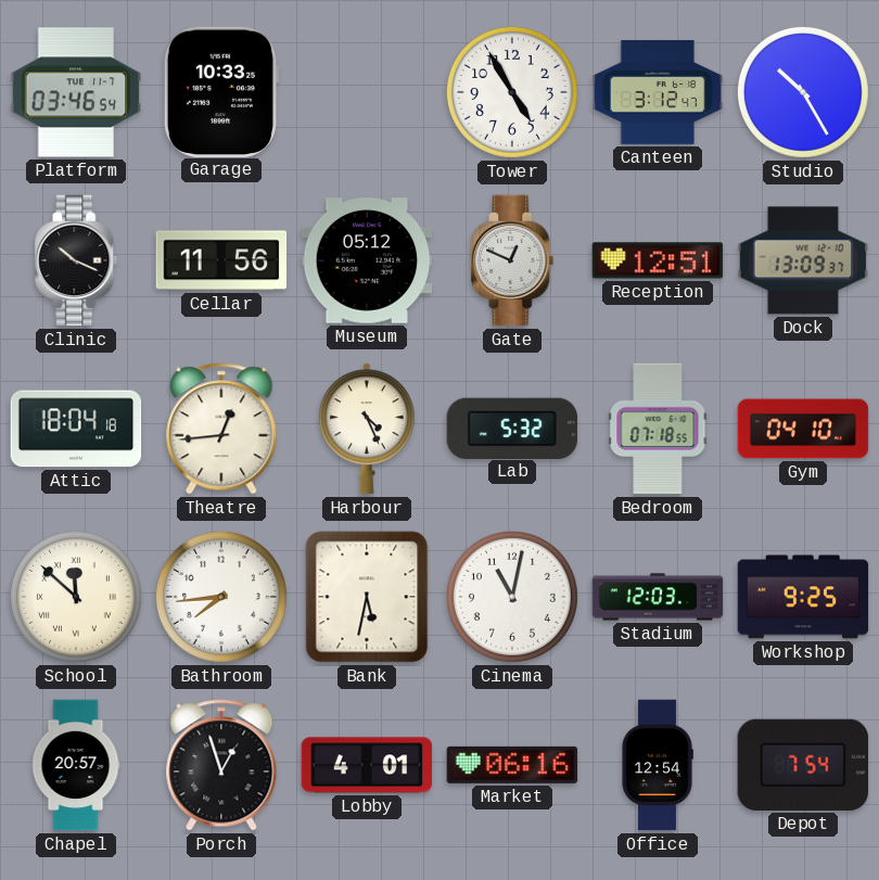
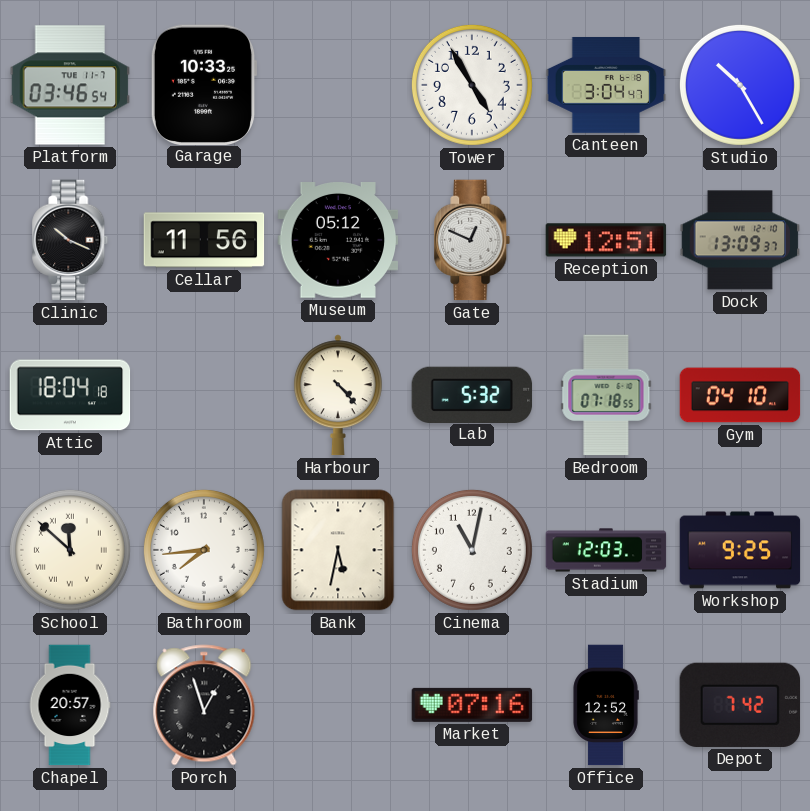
Canteen: 3:12 -> 3:04
Theatre: 12:44 -> none
Harbour: 4:26 -> 4:23
Lobby: 4:01 -> none
Market: 06:16 -> 07:16
Office: 12:54 -> 12:52
Depot: 7:54 -> 7:42
